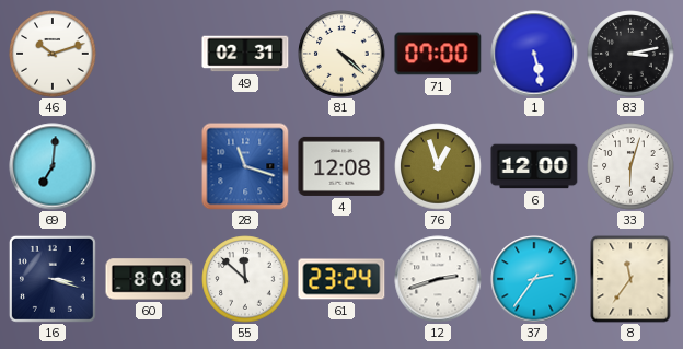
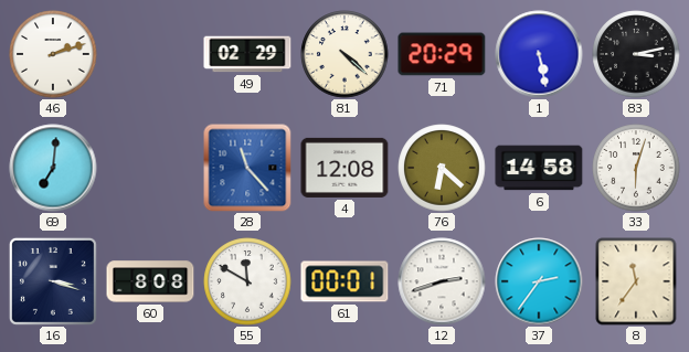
46: 10:12 -> 2:12
49: 02:31 -> 02:29
71: 07:00 -> 20:29
28: 11:18 -> 11:23
76: 12:57 -> 6:22
6: 12:00 -> 14:58
55: 11:52 -> 11:50
61: 23:24 -> 00:01
